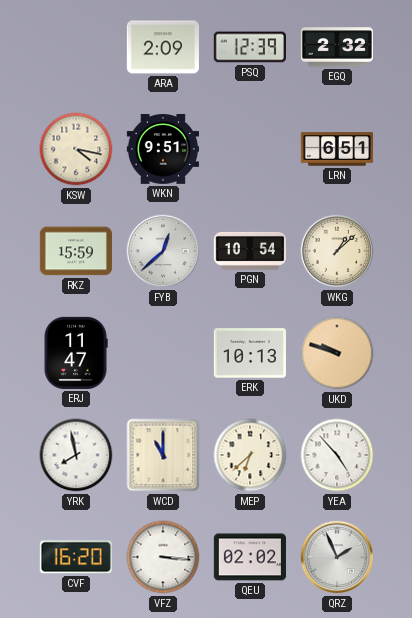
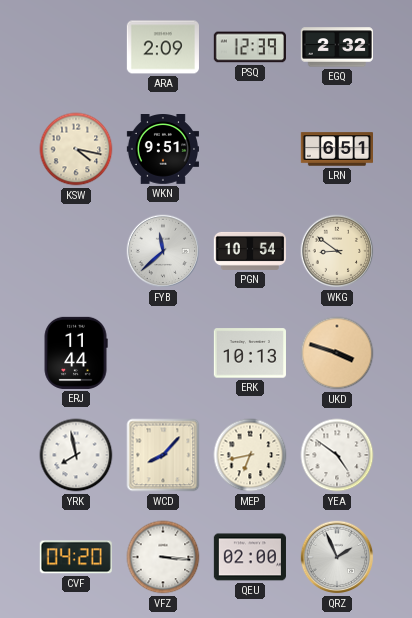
RKZ: 15:59 -> none
FYB: 12:38 -> 11:38
WKG: 1:08 -> 8:51
ERJ: 11:47 -> 11:44
UKD: 9:48 -> 3:48
WCD: 11:00 -> 8:07
MEP: 6:38 -> 6:43
YEA: 4:53 -> 4:51
CVF: 16:20 -> 04:20
QEU: 02:02 -> 02:00
